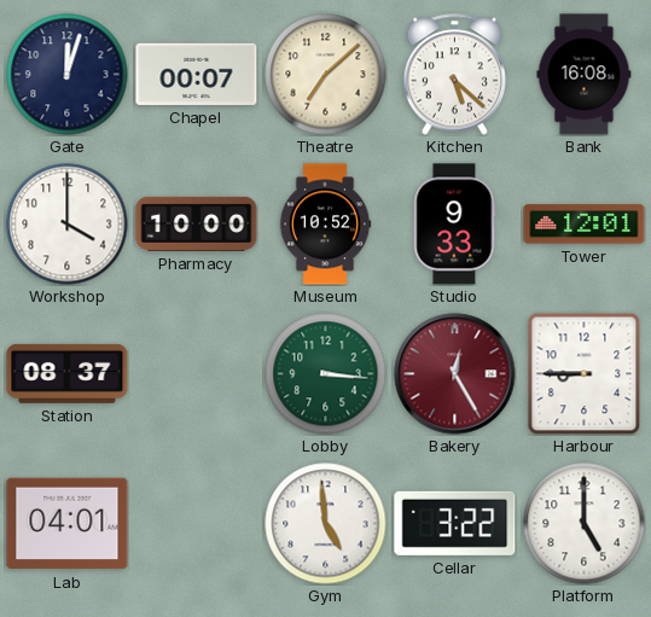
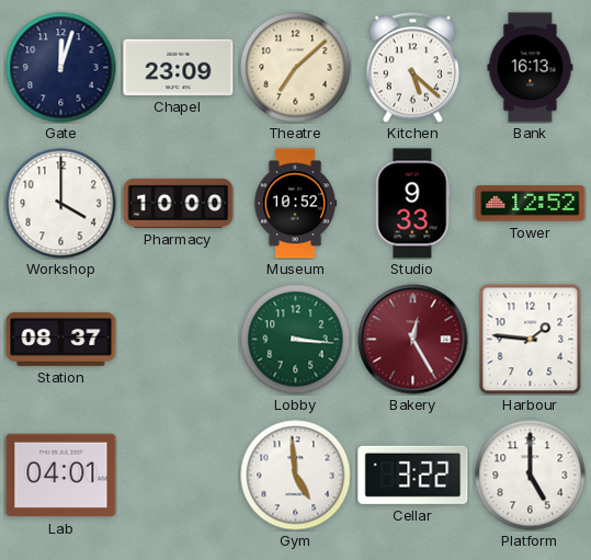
Chapel: 00:07 -> 23:09
Bank: 16:08 -> 16:13
Tower: 12:01 -> 12:52
Harbour: 8:45 -> 1:46
